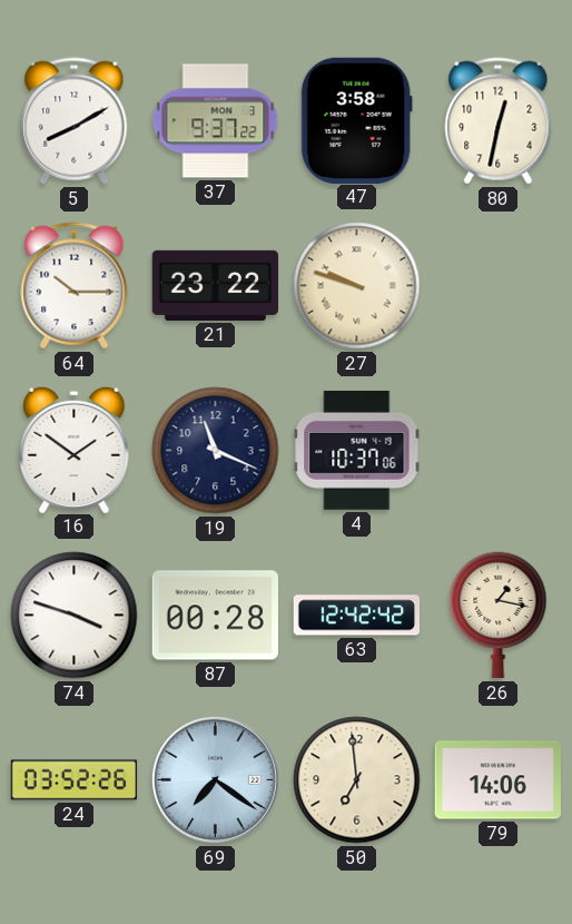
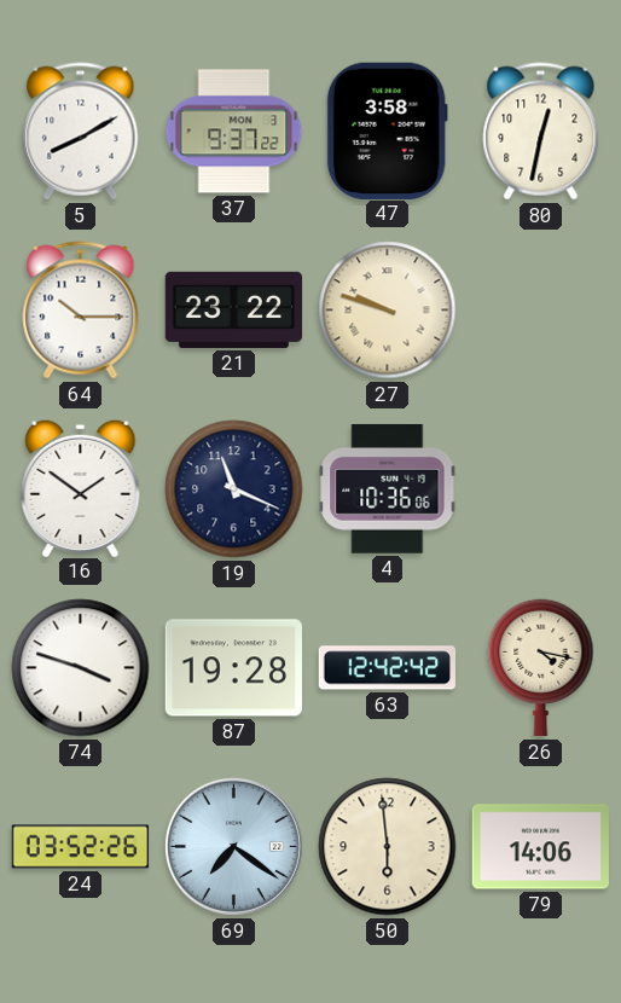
4: 10:37 -> 10:36
87: 00:28 -> 19:28
26: 1:17 -> 4:17
50: 6:59 -> 5:59
